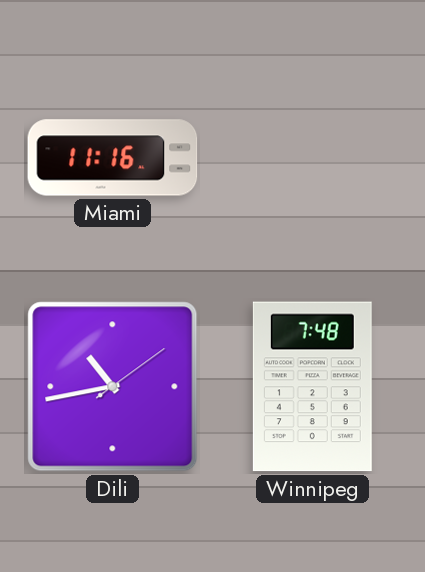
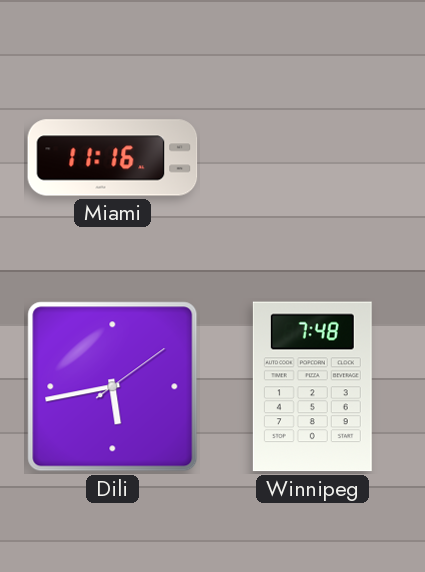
Dili: 10:43 -> 5:43
